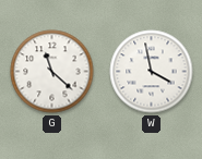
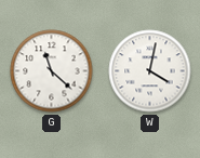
W: 3:58 -> 4:02
